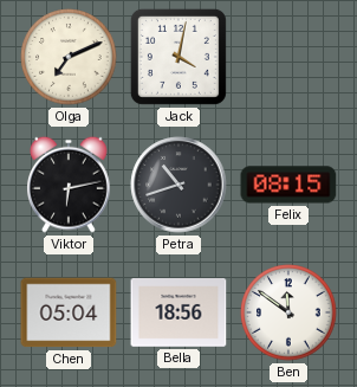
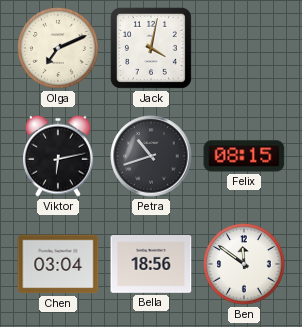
Chen: 05:04 -> 03:04
